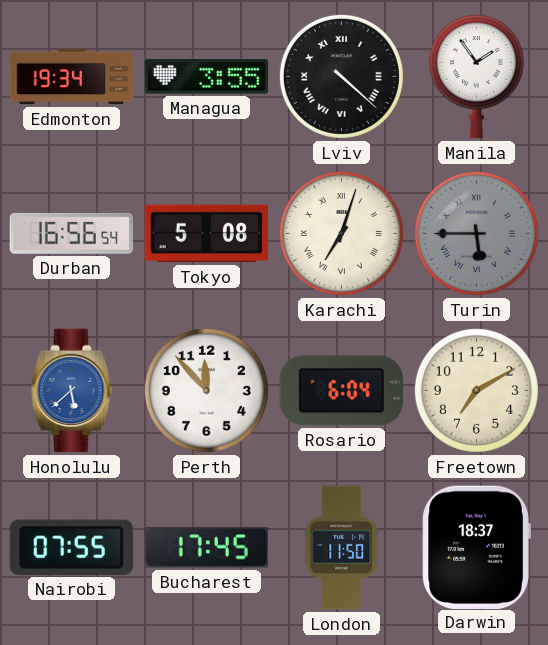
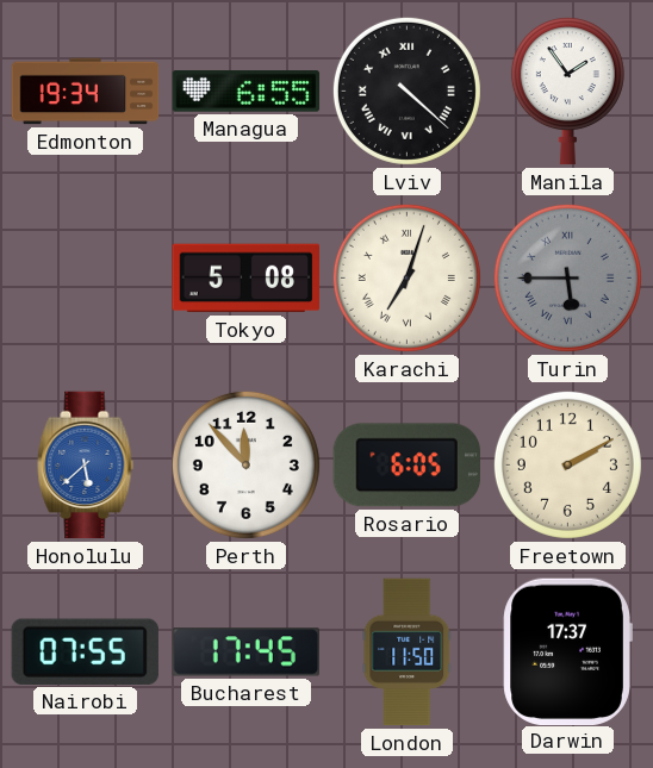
Managua: 3:55 -> 6:55
Durban: 16:56 -> none
Rosario: 6:04 -> 6:05
Freetown: 7:10 -> 2:10
Darwin: 18:37 -> 17:37
